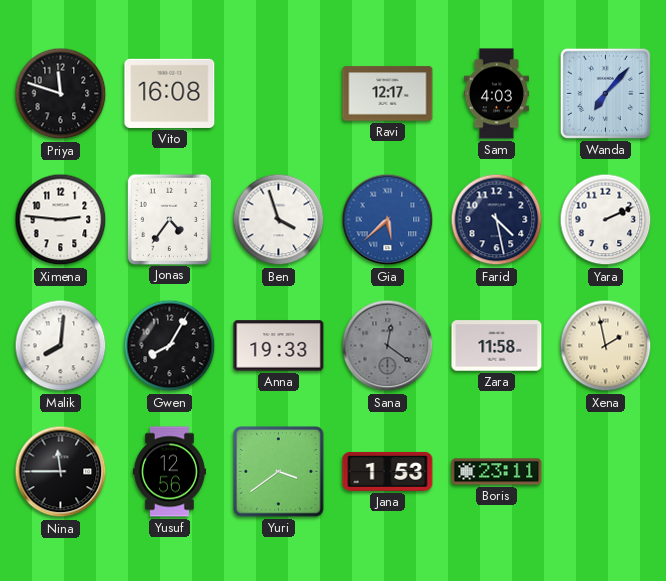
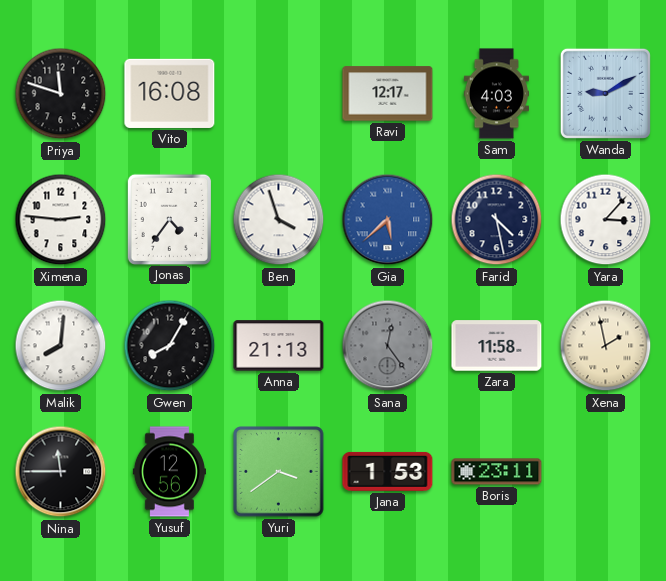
Wanda: 7:07 -> 9:10
Yara: 2:11 -> 3:07
Anna: 19:33 -> 21:13
Sana: 12:21 -> 12:24
